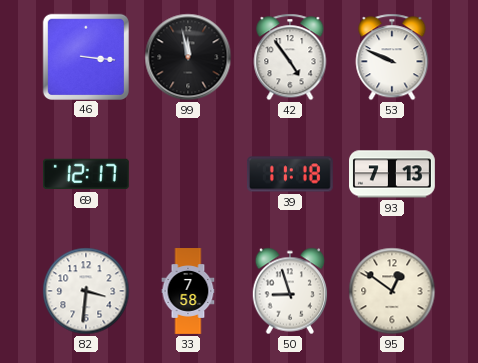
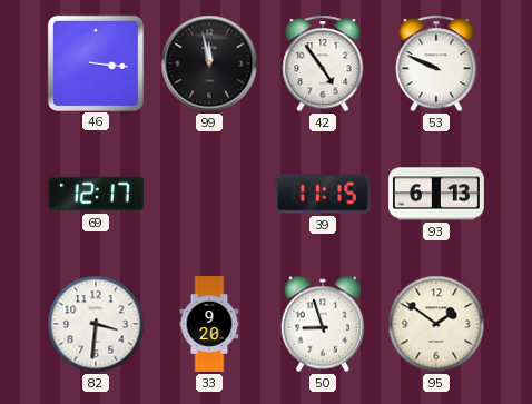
39: 11:18 -> 11:15
93: 7:13 -> 6:13
33: 7:58 -> 9:20
95: 12:51 -> 1:51
